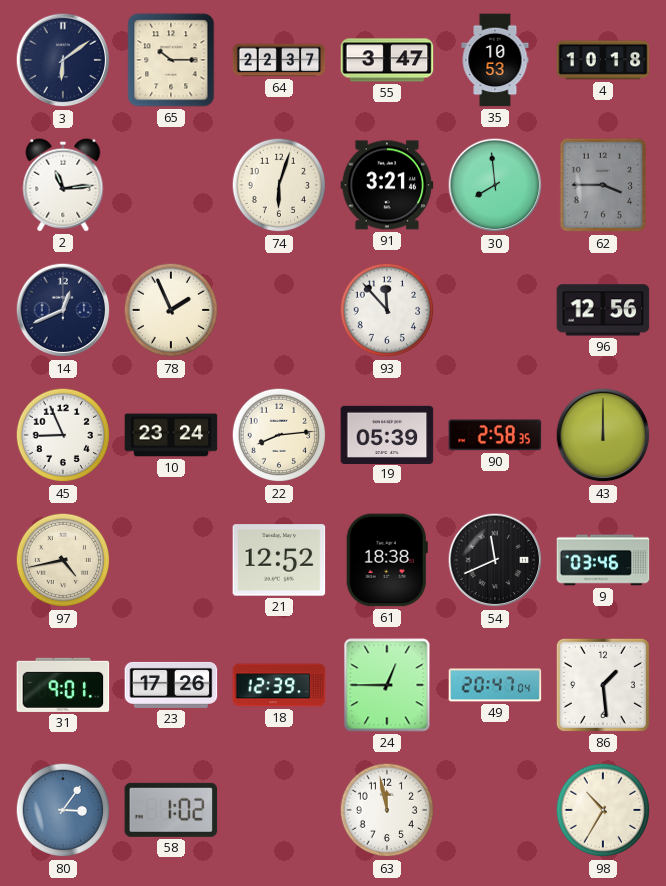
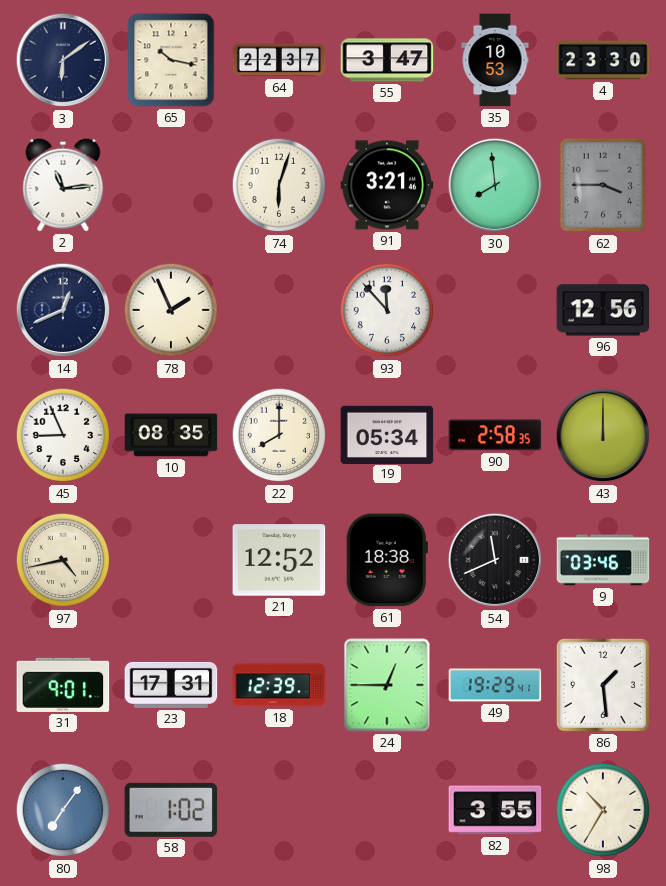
65: 10:15 -> 10:17
4: 10:18 -> 23:30
10: 23:24 -> 08:35
22: 8:14 -> 8:00
19: 05:39 -> 05:34
23: 17:26 -> 17:31
49: 20:47 -> 19:29
80: 3:06 -> 7:06
63: 11:58 -> none
82: none -> 3:55
